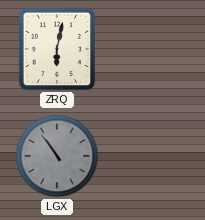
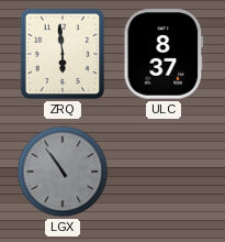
ZRQ: 6:02 -> 5:59
ULC: none -> 8:37
